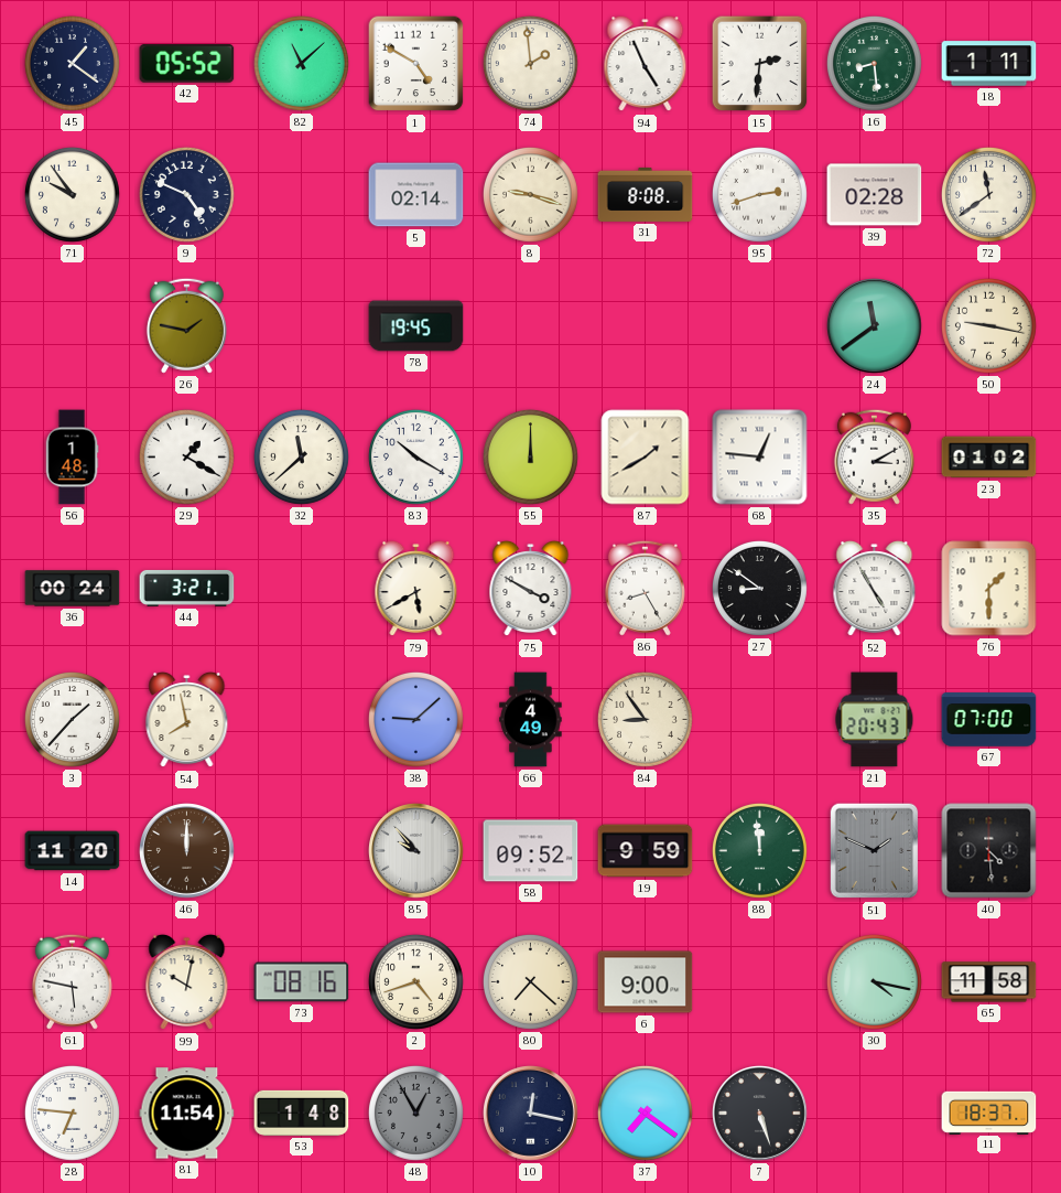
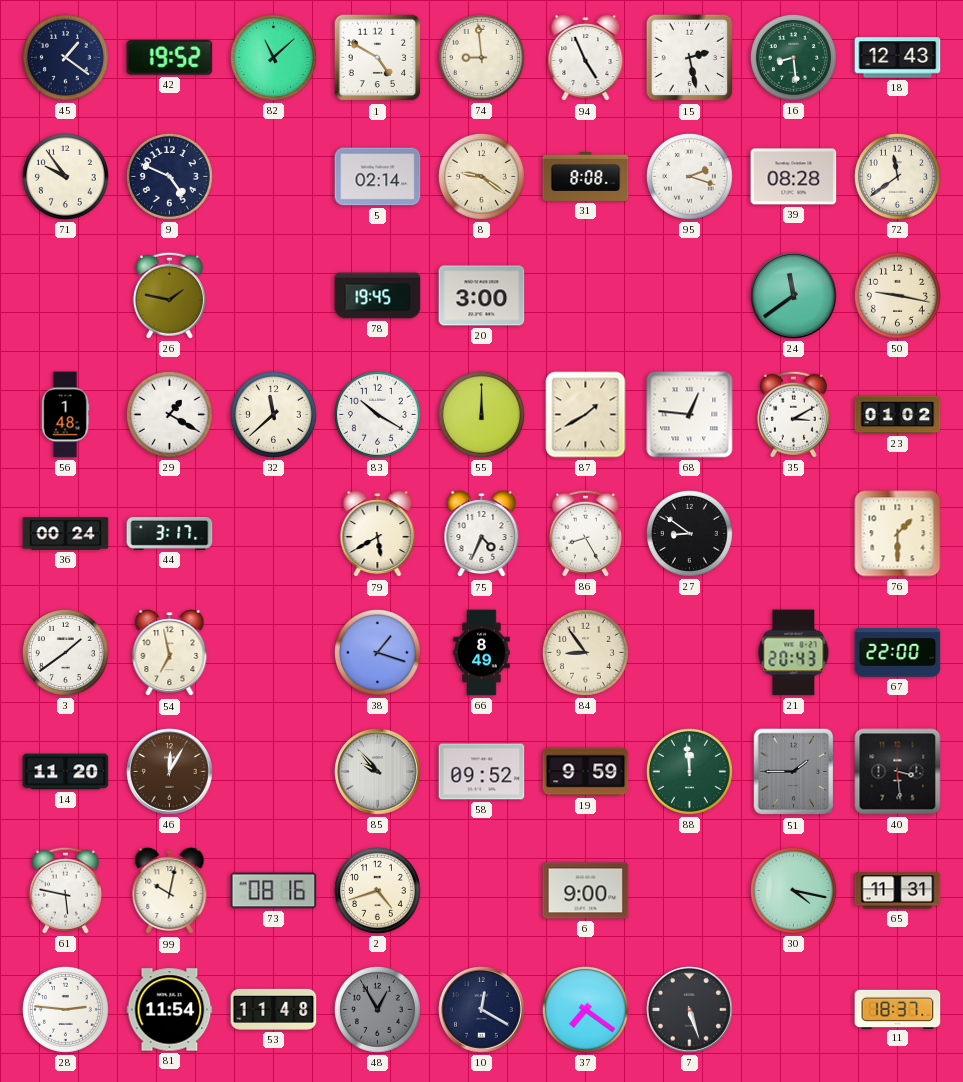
42: 05:52 -> 19:52
74: 1:59 -> 8:59
15: 2:31 -> 2:28
18: 1:11 -> 12:43
8: 9:18 -> 9:21
95: 2:42 -> 2:18
39: 02:28 -> 08:28
20: none -> 3:00
44: 3:21 -> 3:17
75: 3:50 -> 4:34
52: 4:55 -> none
3: 1:37 -> 1:39
54: 7:58 -> 6:58
38: 9:08 -> 1:18
66: 4:49 -> 8:49
67: 07:00 -> 22:00
46: 12:00 -> 12:05
51: 1:49 -> 1:45
40: 4:29 -> 3:29
80: 7:22 -> none
65: 11:58 -> 11:31
28: 6:46 -> 2:46
53: 1:48 -> 11:48
10: 12:17 -> 12:20
